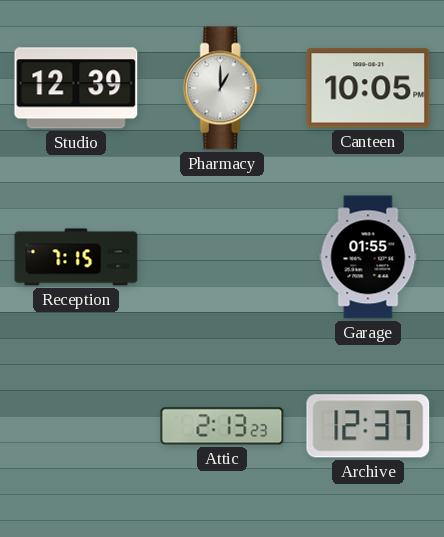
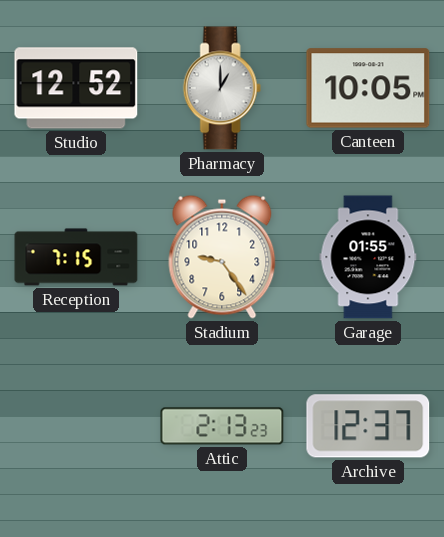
Studio: 12:39 -> 12:52
Stadium: none -> 9:24
